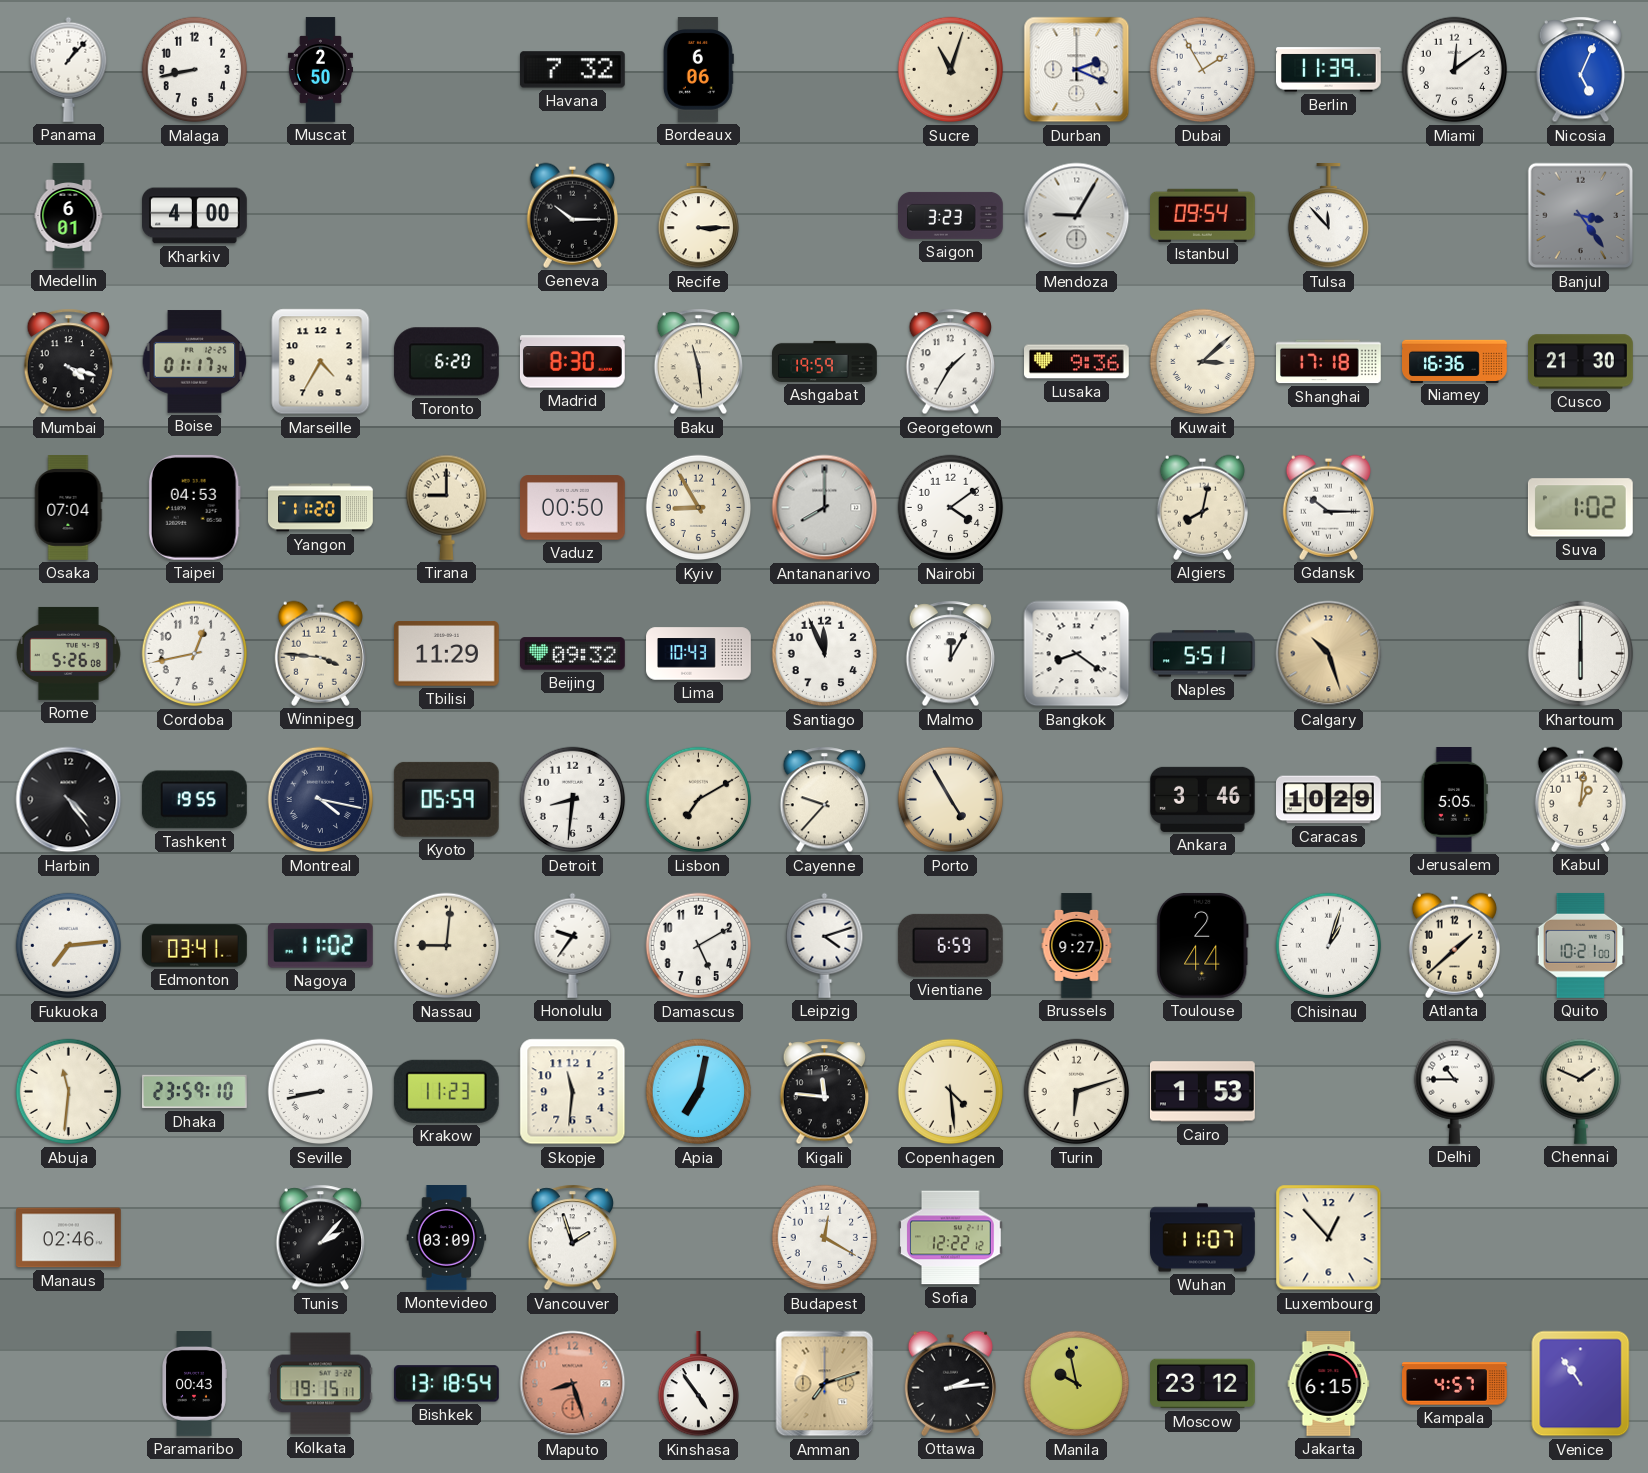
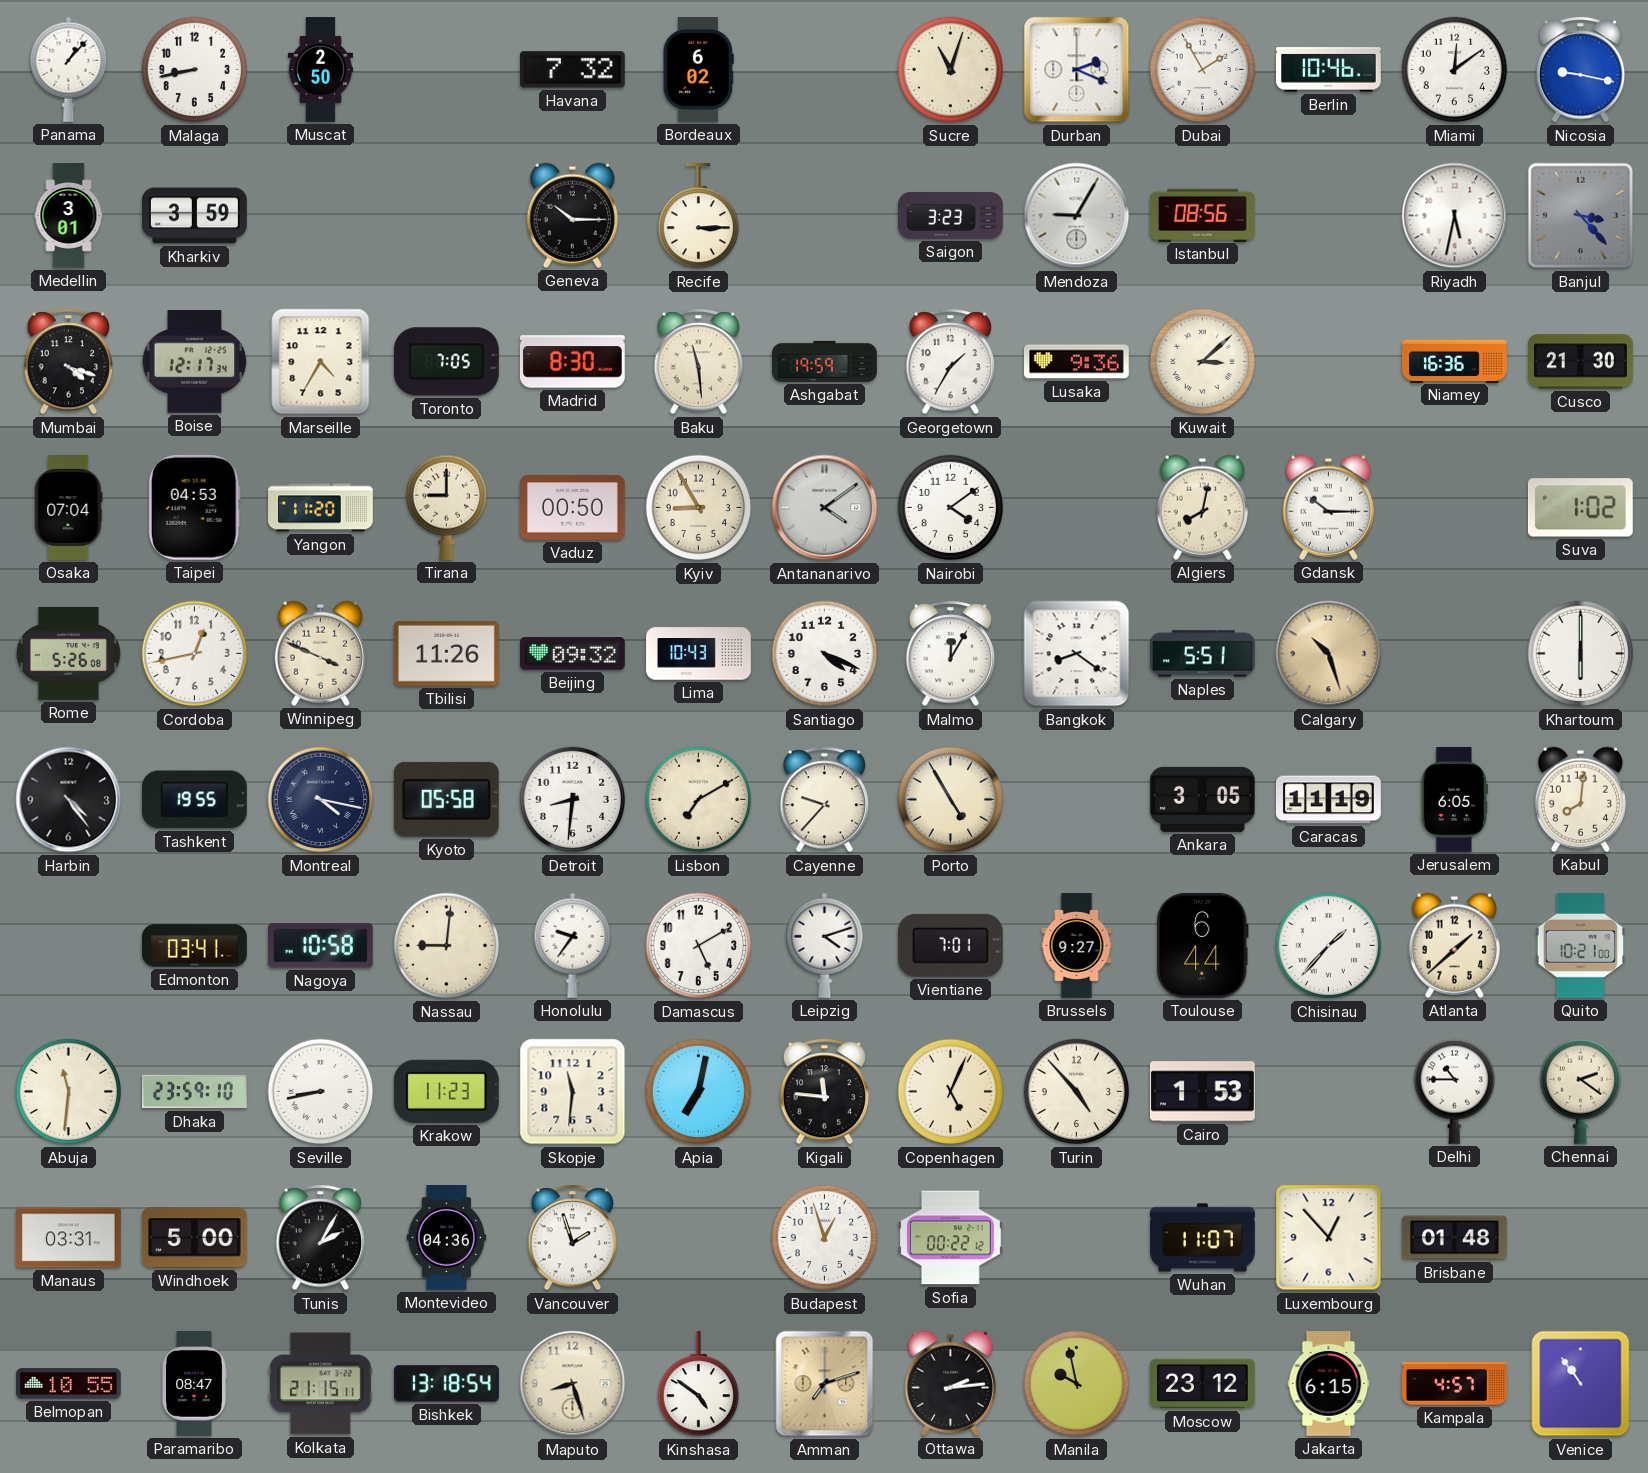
Bordeaux: 6:06 -> 6:02
Berlin: 11:39 -> 10:46
Nicosia: 5:04 -> 9:17
Medellin: 6:01 -> 3:01
Kharkiv: 4:00 -> 3:59
Istanbul: 09:54 -> 08:56
Tulsa: 11:53 -> none
Riyadh: none -> 5:32
Banjul: 3:24 -> 3:23
Boise: 01:17 -> 12:17
Toronto: 6:20 -> 7:05
Shanghai: 17:18 -> none
Antananarivo: 8:00 -> 4:09
Winnipeg: 3:46 -> 3:49
Tbilisi: 11:29 -> 11:26
Santiago: 11:56 -> 4:19
Kyoto: 05:59 -> 05:58
Ankara: 3:46 -> 3:05
Caracas: 10:29 -> 11:19
Jerusalem: 5:05 -> 6:05
Kabul: 1:01 -> 8:01
Fukuoka: 7:14 -> none
Nagoya: 11:02 -> 10:58
Vientiane: 6:59 -> 7:01
Toulouse: 2:44 -> 6:44
Chisinau: 1:03 -> 1:37
Copenhagen: 4:29 -> 5:04
Turin: 6:12 -> 4:53
Chennai: 1:49 -> 2:21
Manaus: 02:46 -> 03:31
Windhoek: none -> 5:00
Tunis: 2:07 -> 2:05
Montevideo: 03:09 -> 04:36
Budapest: 12:20 -> 12:57
Sofia: 12:22 -> 00:22
Brisbane: none -> 01:48
Belmopan: none -> 10:55
Paramaribo: 00:43 -> 08:47
Kolkata: 19:15 -> 21:15
Maputo dial: salmon -> cream
Kinshasa: 4:54 -> 4:51
